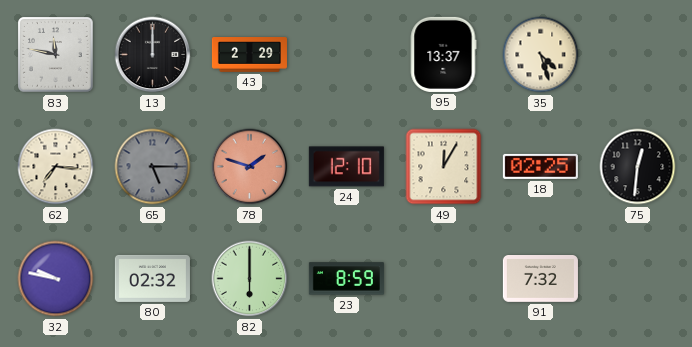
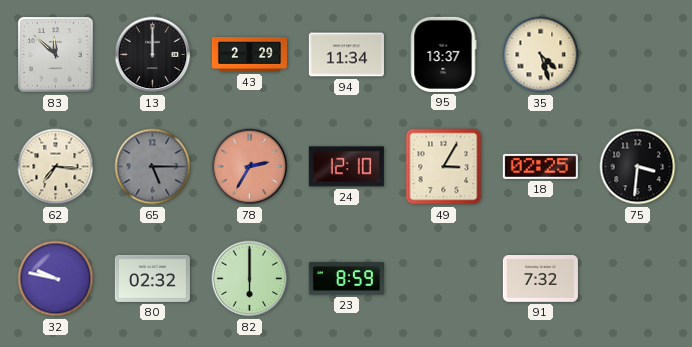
83: 11:47 -> 11:52
94: none -> 11:34
78: 1:48 -> 2:35
49: 12:05 -> 3:05
75: 12:31 -> 3:31
